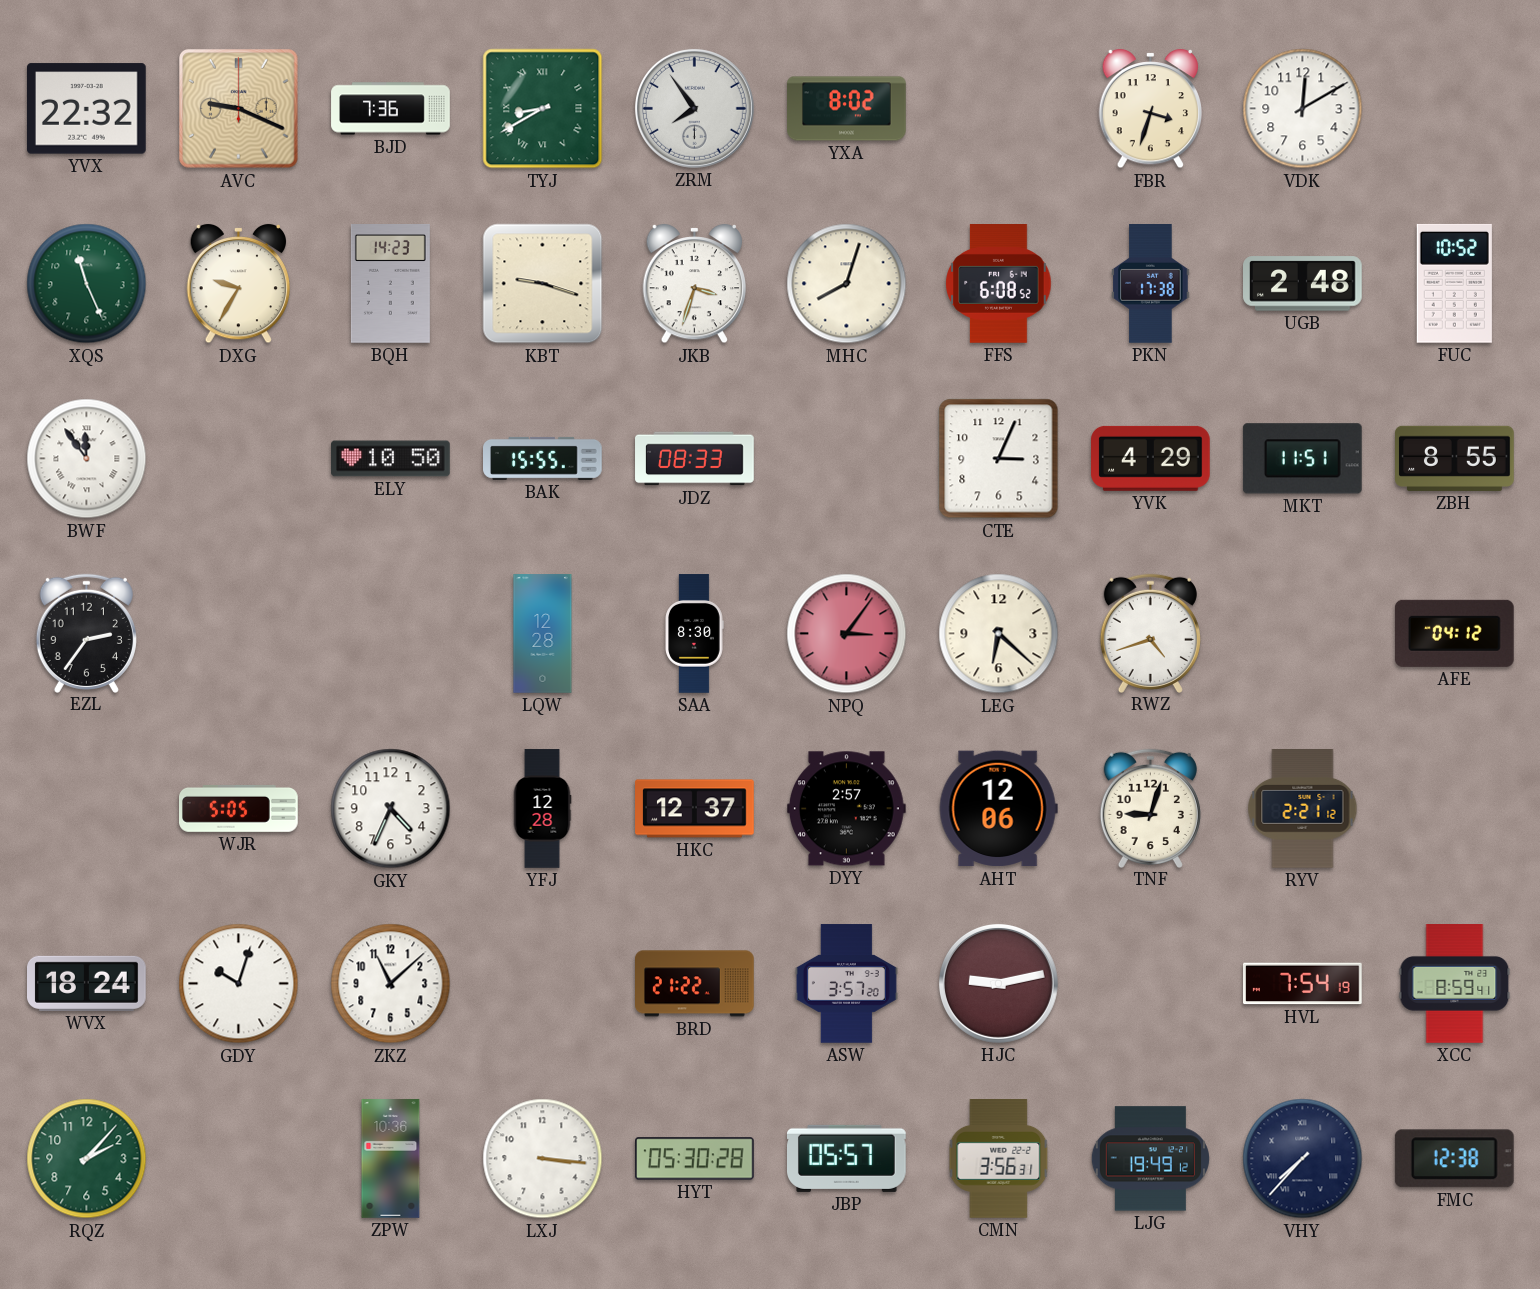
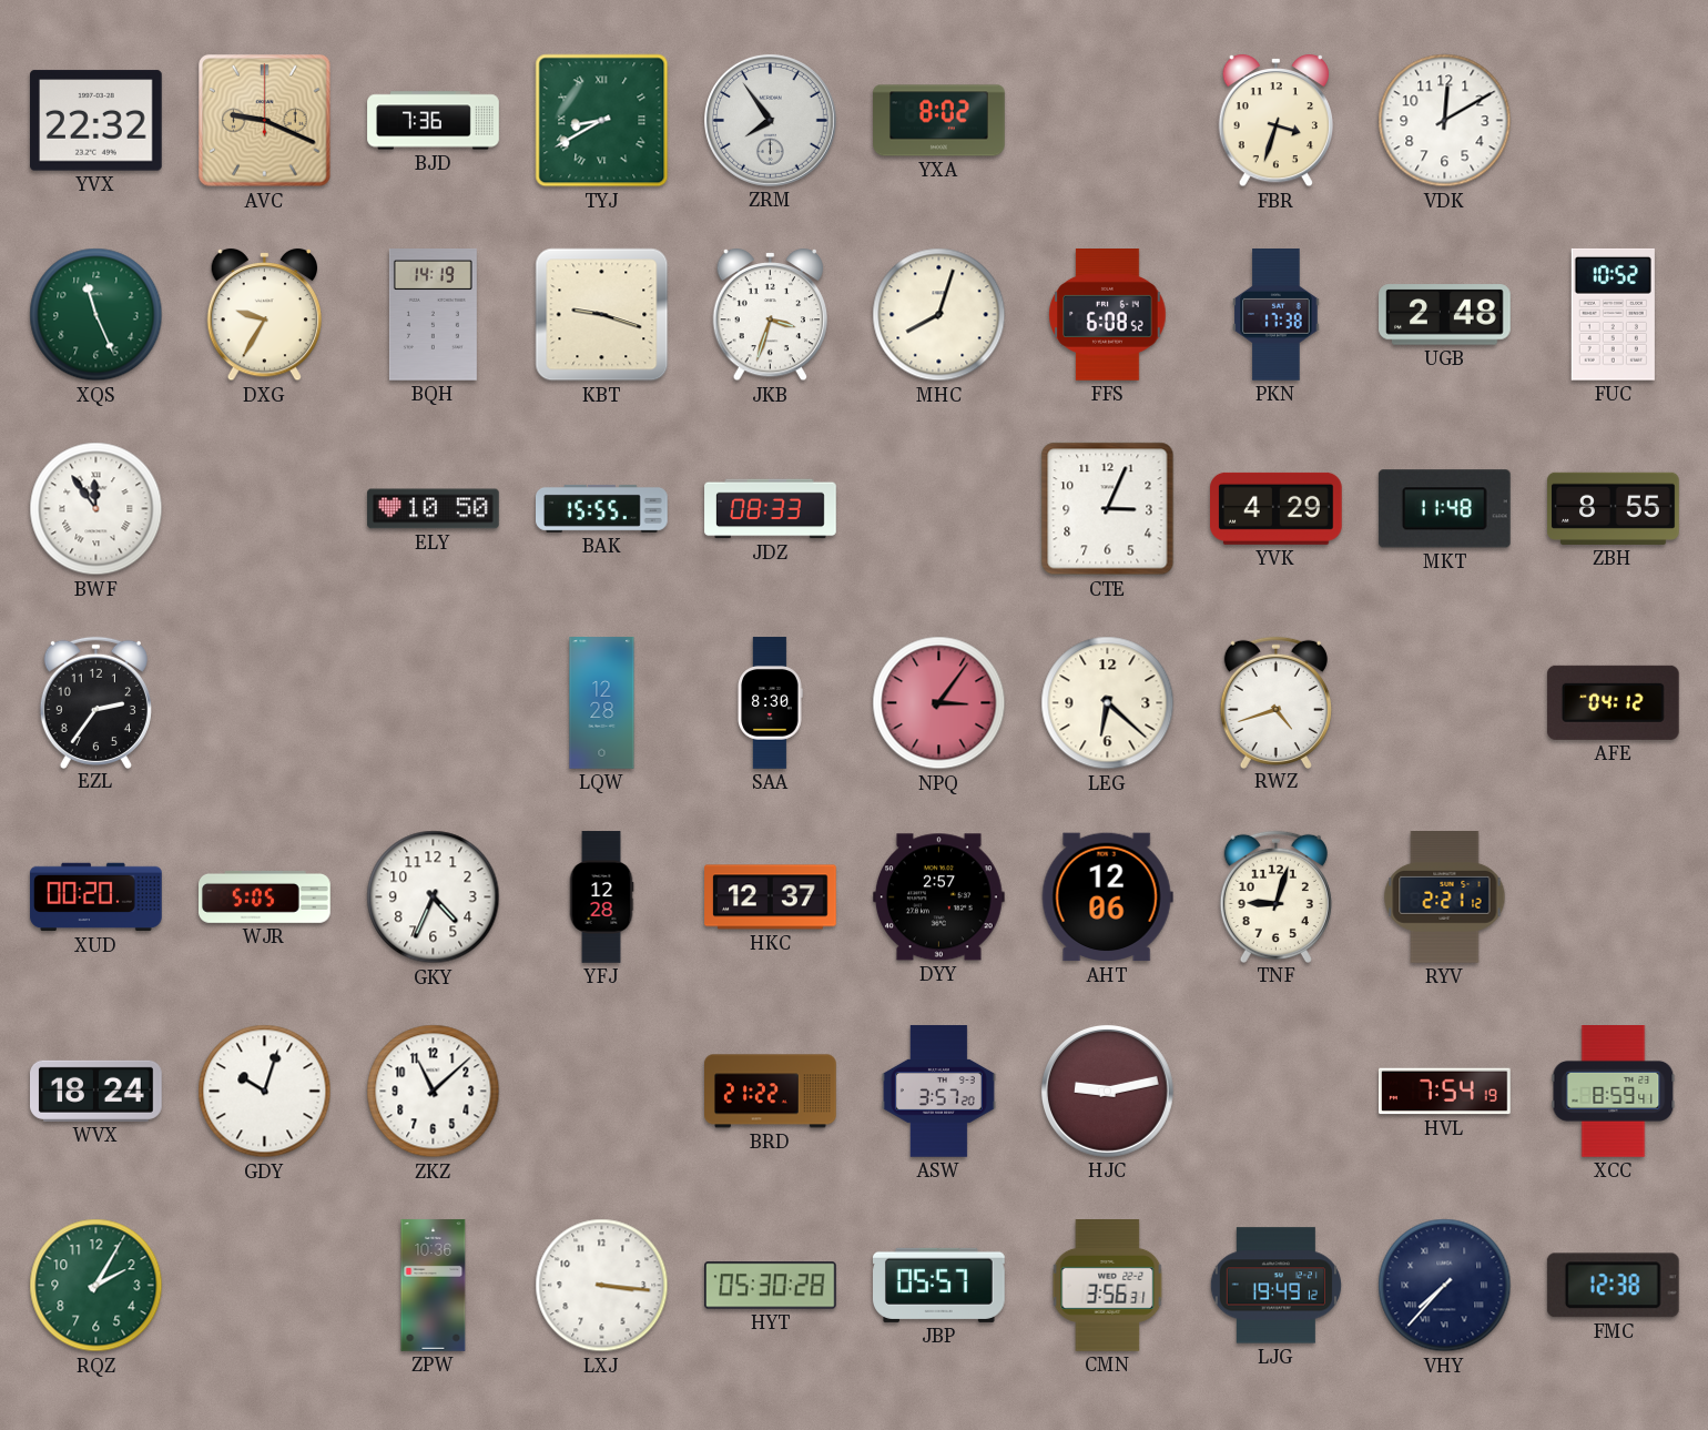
BQH: 14:23 -> 14:19
MKT: 11:51 -> 11:48
XUD: none -> 00:20
RQZ: 2:07 -> 2:05
